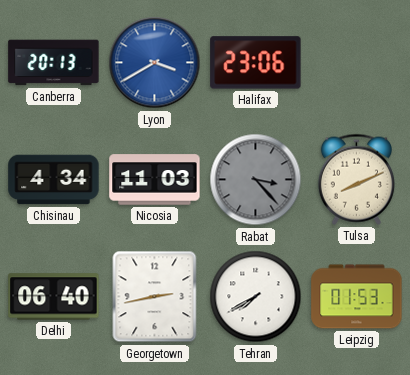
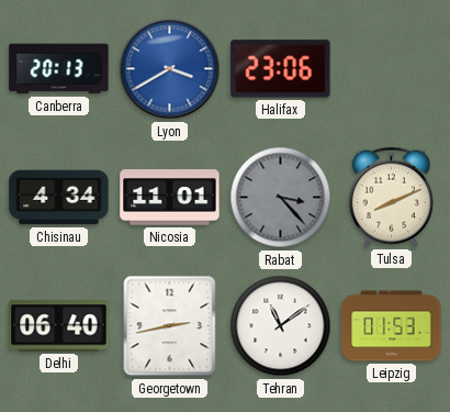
Nicosia: 11:03 -> 11:01
Tehran: 7:40 -> 11:09
